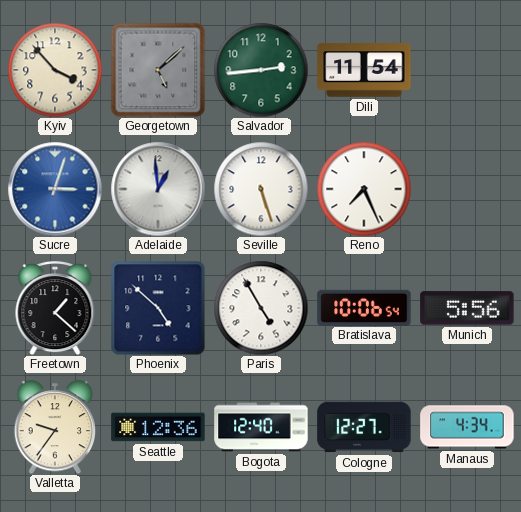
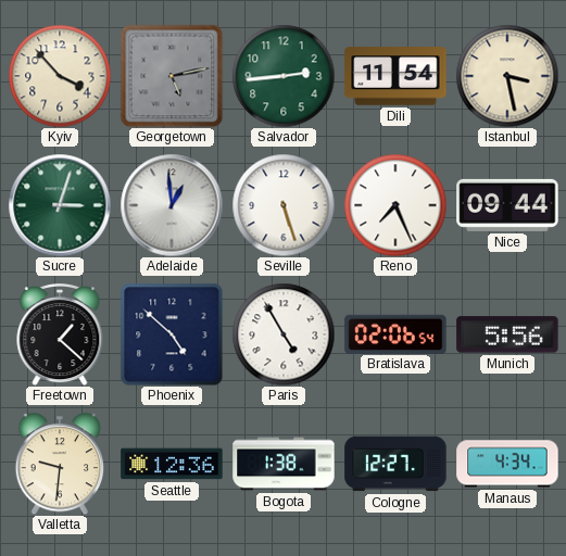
Georgetown: 5:08 -> 5:13
Istanbul: none -> 3:28
Sucre dial: blue -> green
Nice: none -> 09:44
Bratislava: 10:06 -> 02:06
Valletta: 9:36 -> 9:31
Bogota: 12:40 -> 1:38
